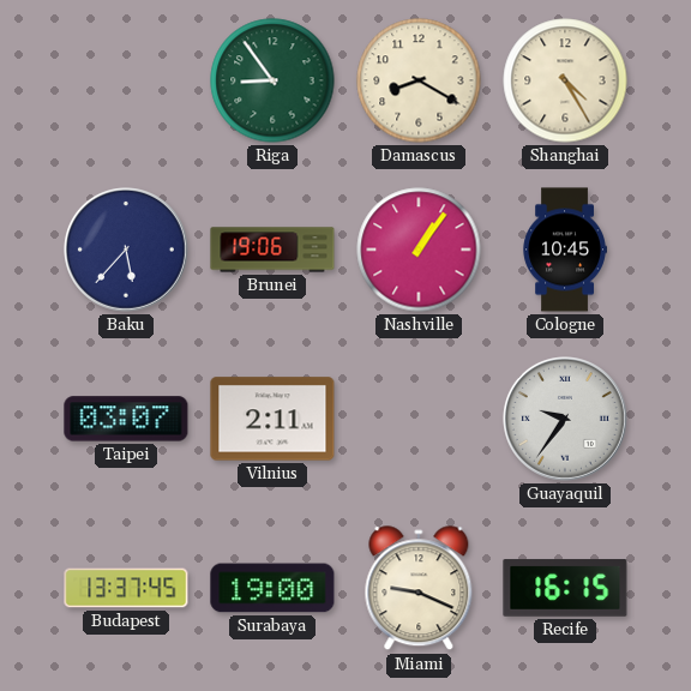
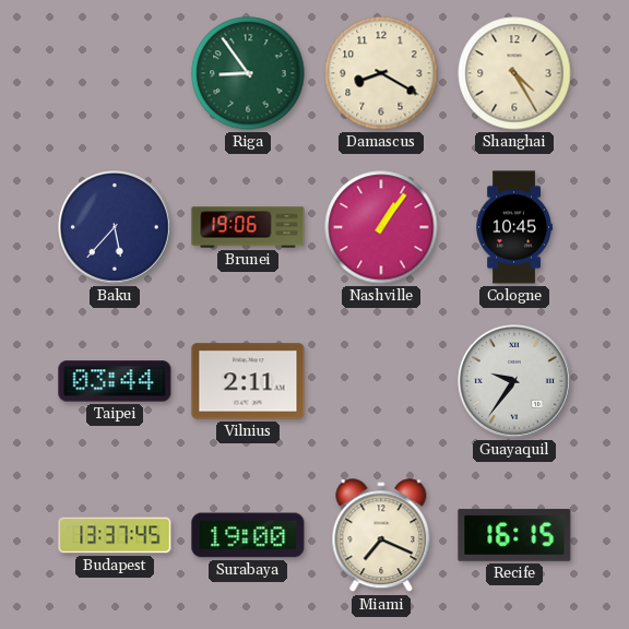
Taipei: 03:07 -> 03:44
Miami: 9:19 -> 7:19
